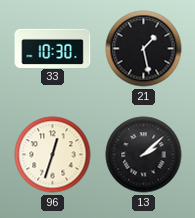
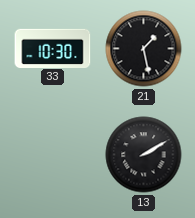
96: 12:33 -> none
13: 2:08 -> 2:10
